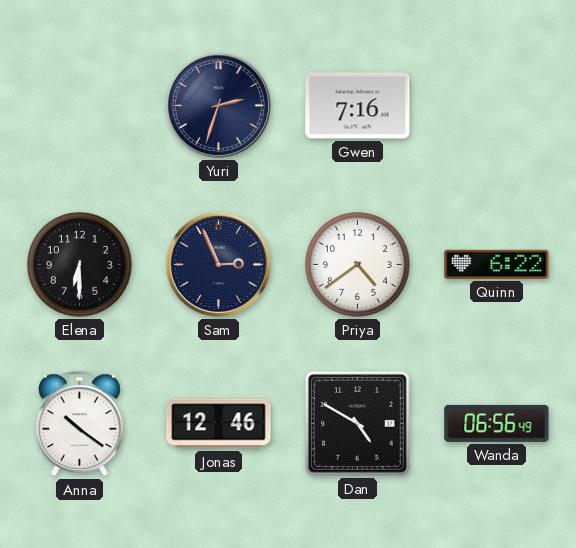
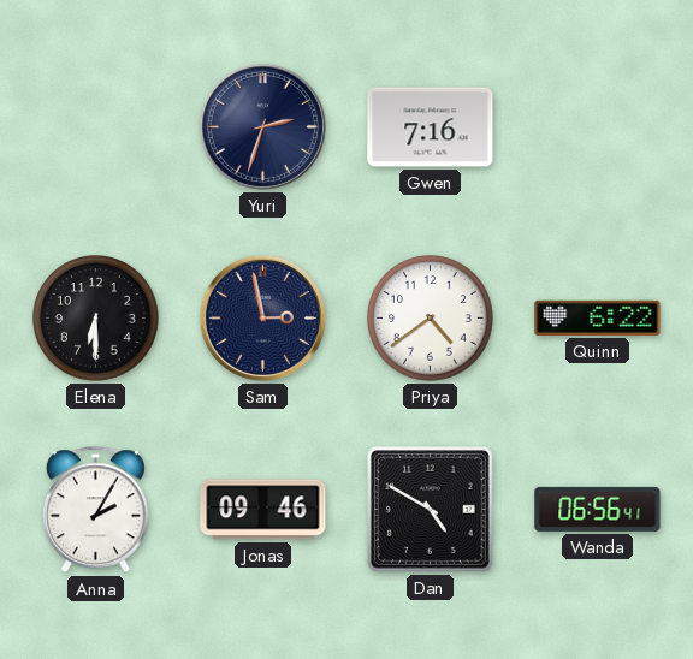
Sam: 2:56 -> 2:58
Anna: 10:21 -> 2:05
Jonas: 12:46 -> 09:46
Wanda: 06:56:49 -> 06:56:41
